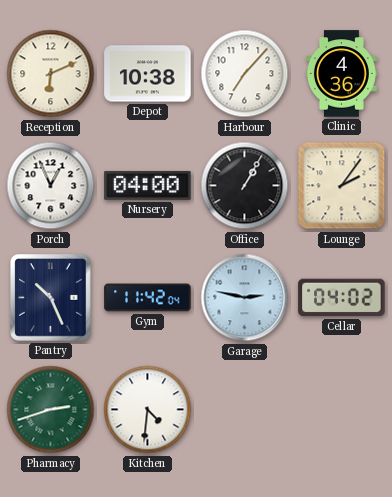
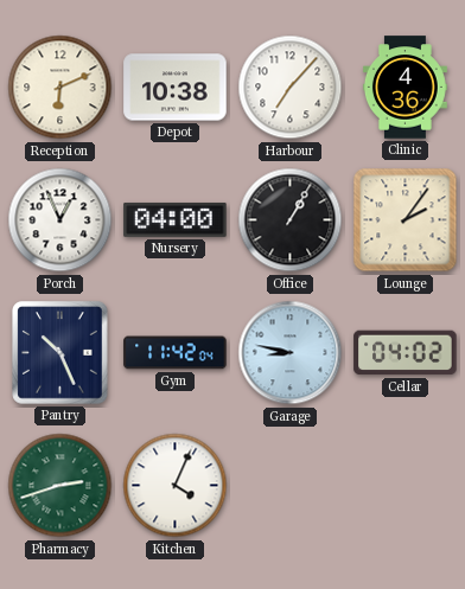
Garage: 2:47 -> 8:47
Kitchen: 4:31 -> 4:04
